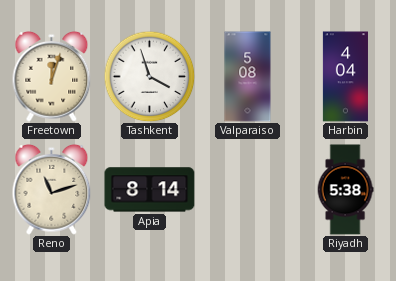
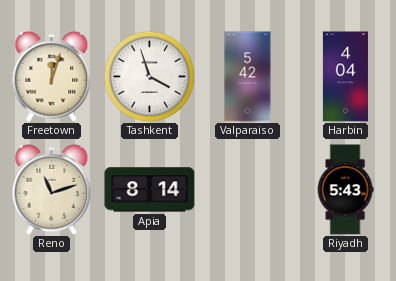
Valparaiso: 5:08 -> 5:42
Riyadh: 5:38 -> 5:43
